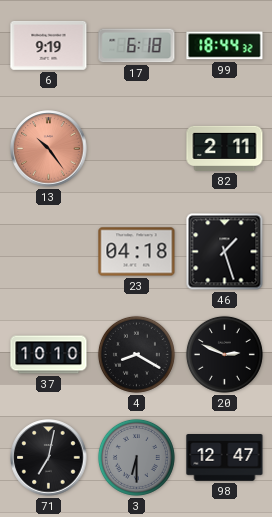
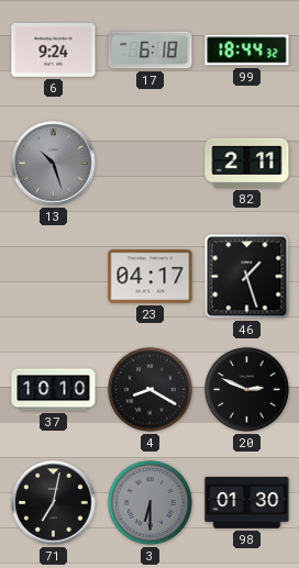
6: 9:19 -> 9:24
13: 10:24 -> 10:27
13 dial: salmon -> grey
23: 04:18 -> 04:17
98: 12:47 -> 01:30
